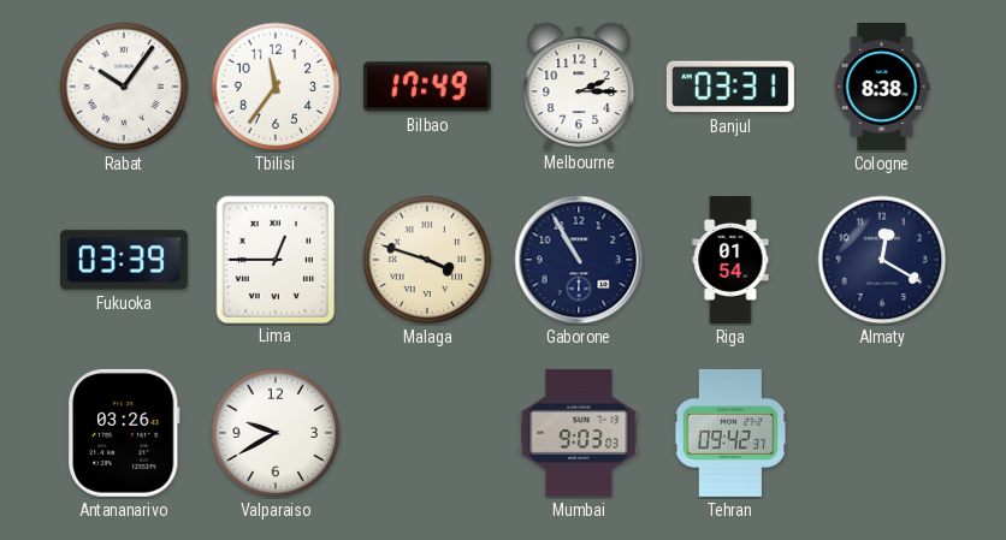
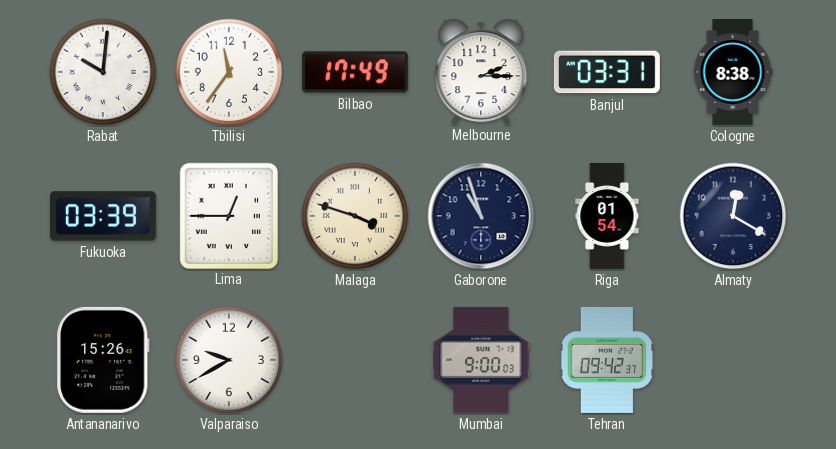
Rabat: 10:06 -> 10:01
Gaborone: 10:55 -> 10:57
Antananarivo: 03:26 -> 15:26
Mumbai: 9:03 -> 9:00
